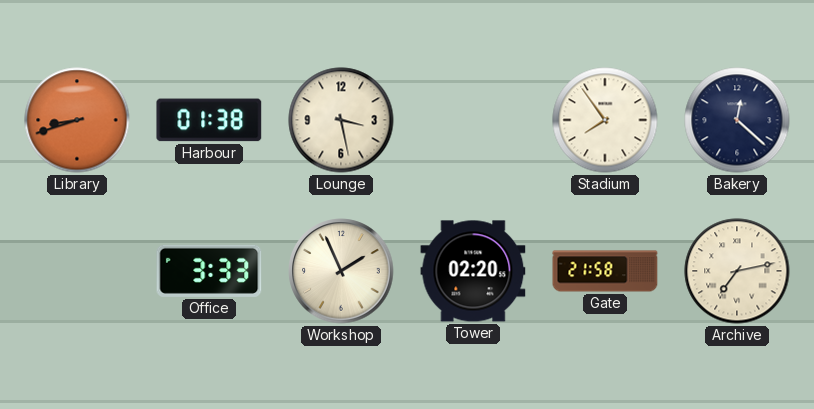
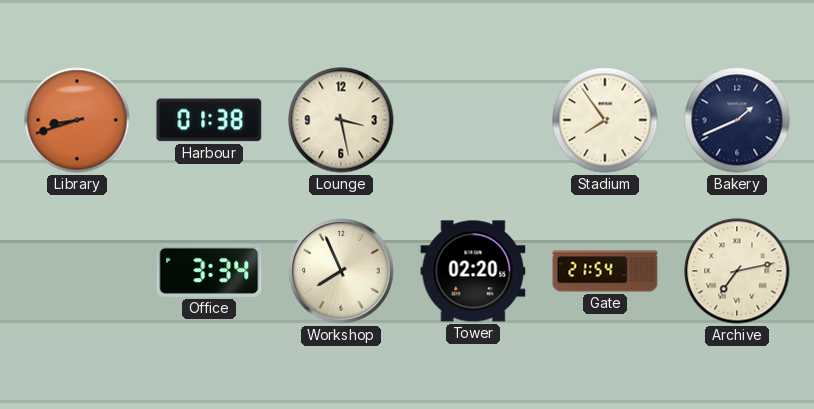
Bakery: 12:22 -> 1:41
Office: 3:33 -> 3:34
Workshop: 1:56 -> 7:56
Gate: 21:58 -> 21:54
